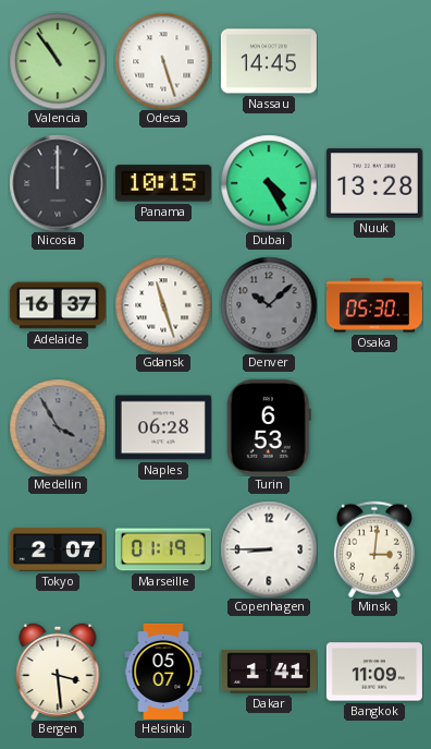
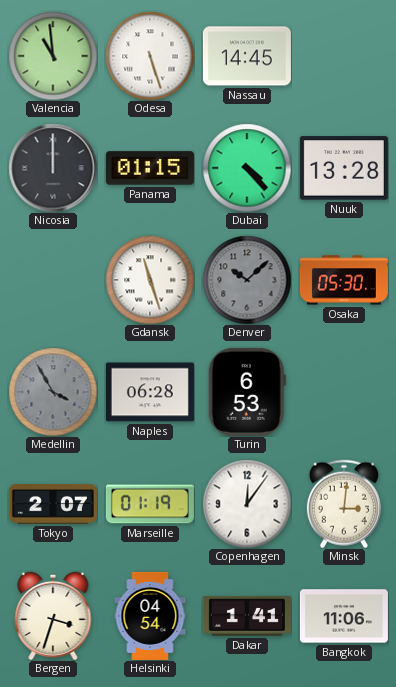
Valencia: 10:54 -> 10:59
Panama: 10:15 -> 01:15
Dubai: 4:25 -> 4:23
Adelaide: 16:37 -> none
Copenhagen: 8:45 -> 12:06
Bergen: 3:29 -> 3:33
Helsinki: 05:07 -> 04:54
Bangkok: 11:09 -> 11:06
